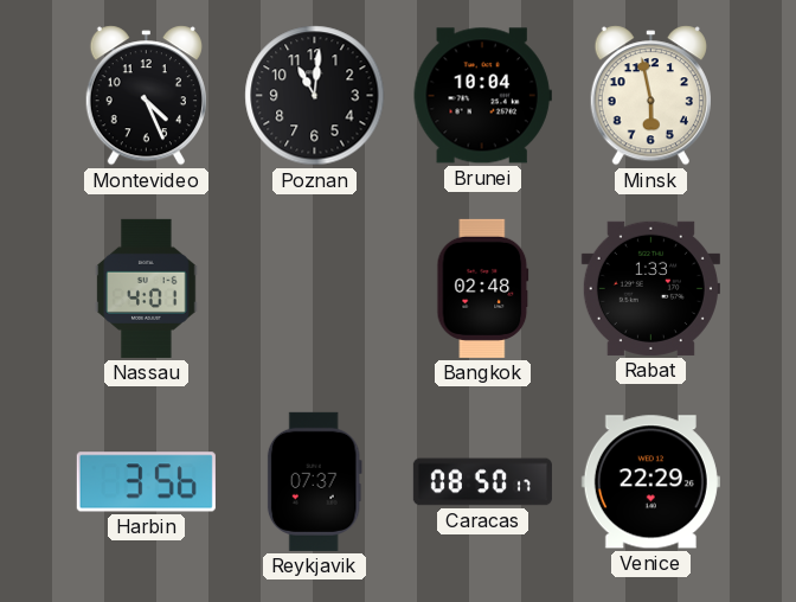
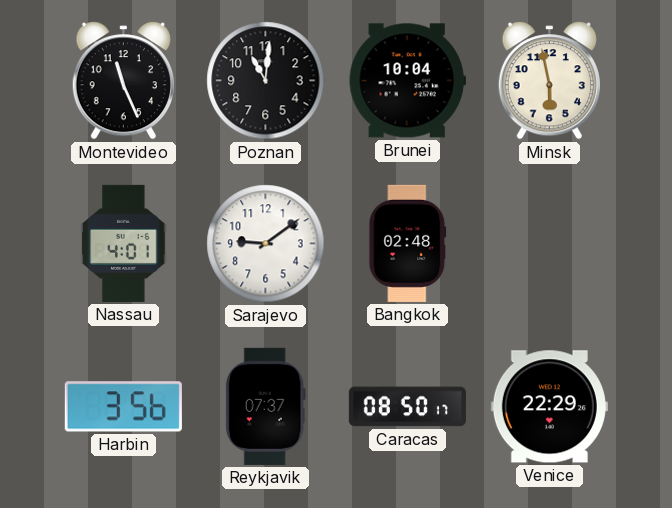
Montevideo: 4:26 -> 11:26
Sarajevo: none -> 9:09
Rabat: 1:33 -> none
